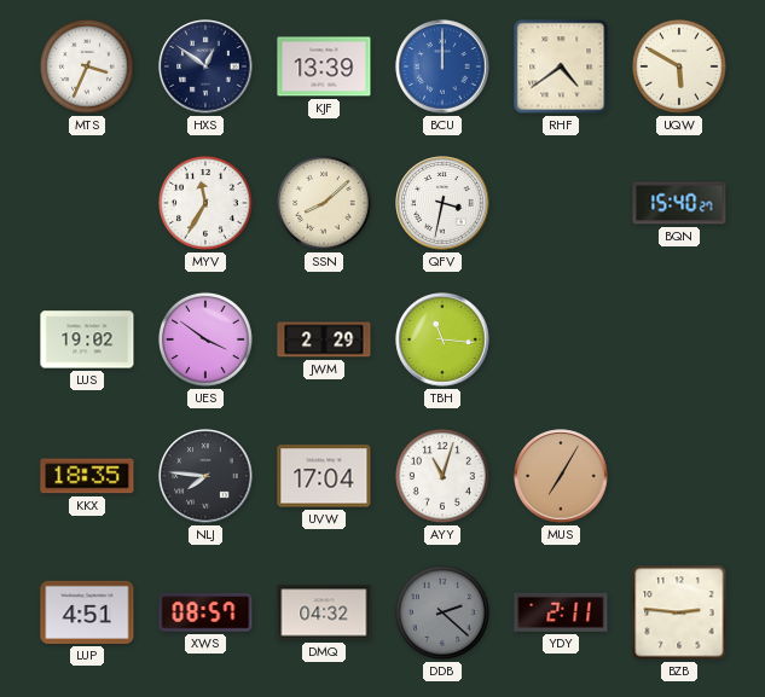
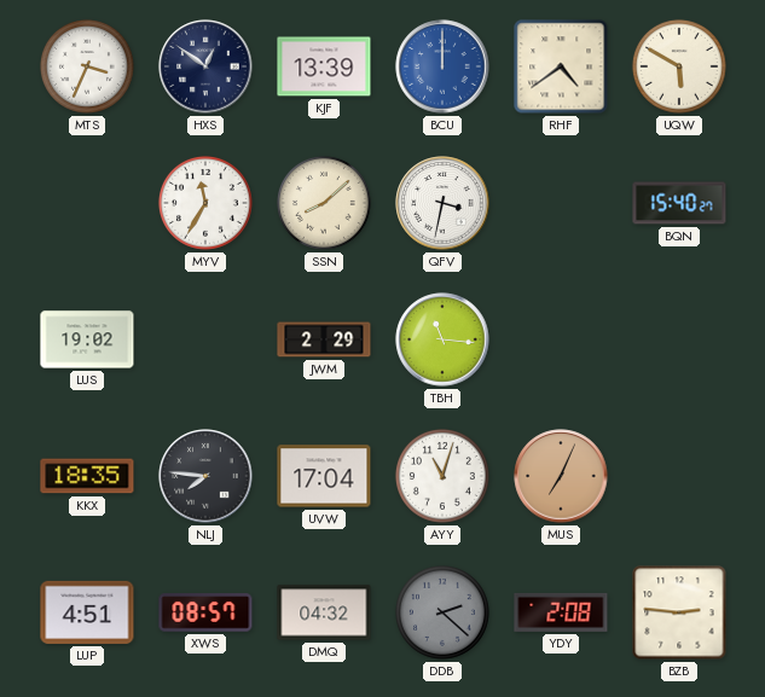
UES: 3:51 -> none
MUS: 7:05 -> 7:04
YDY: 2:11 -> 2:08
